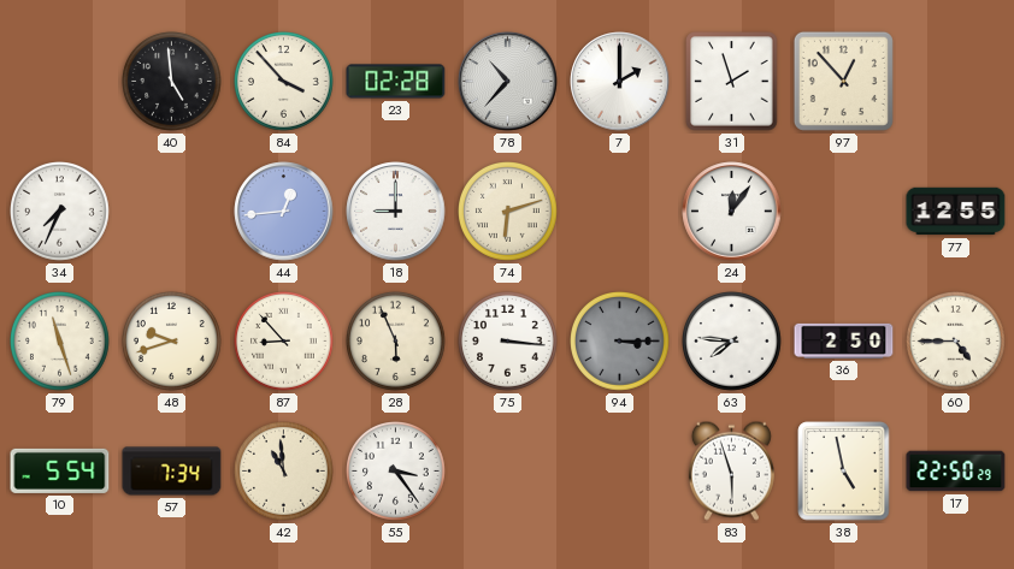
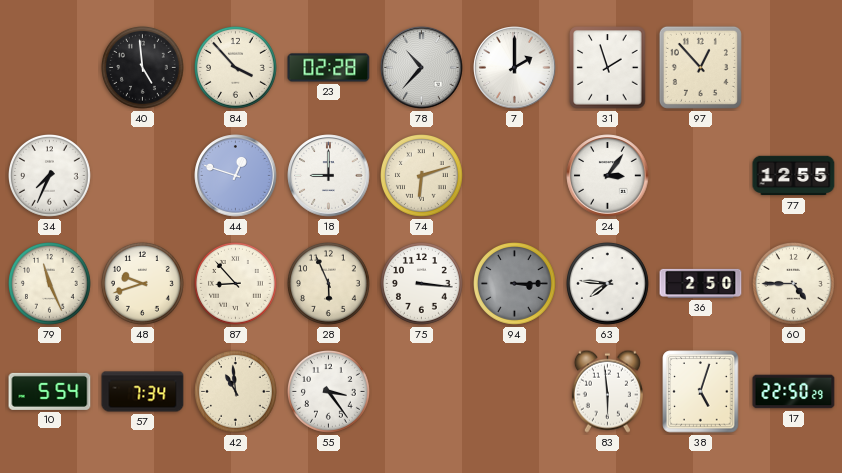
44: 12:44 -> 12:48
24: 12:06 -> 3:06
79: 11:27 -> 11:26
83: 5:57 -> 5:59
38: 4:58 -> 5:03
